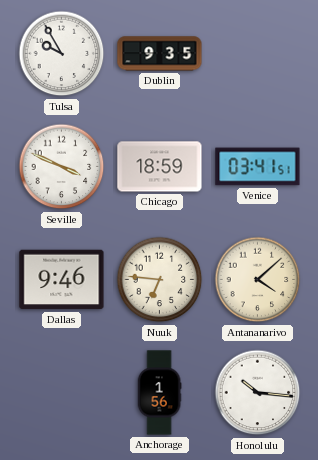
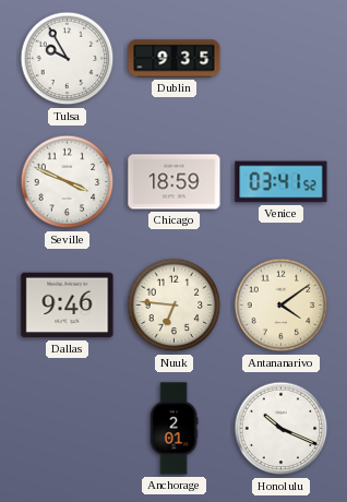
Venice: 03:41:51 -> 03:41:52
Antananarivo: 4:08 -> 4:09
Anchorage: 1:56 -> 2:01
Honolulu: 10:16 -> 10:19
